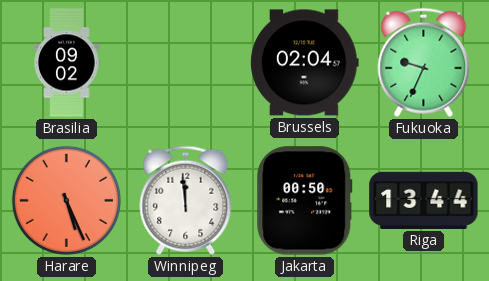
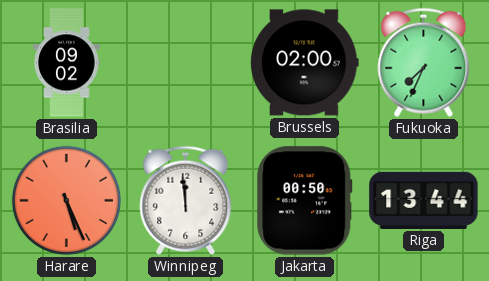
Brussels: 02:04 -> 02:00
Fukuoka: 9:34 -> 7:34
